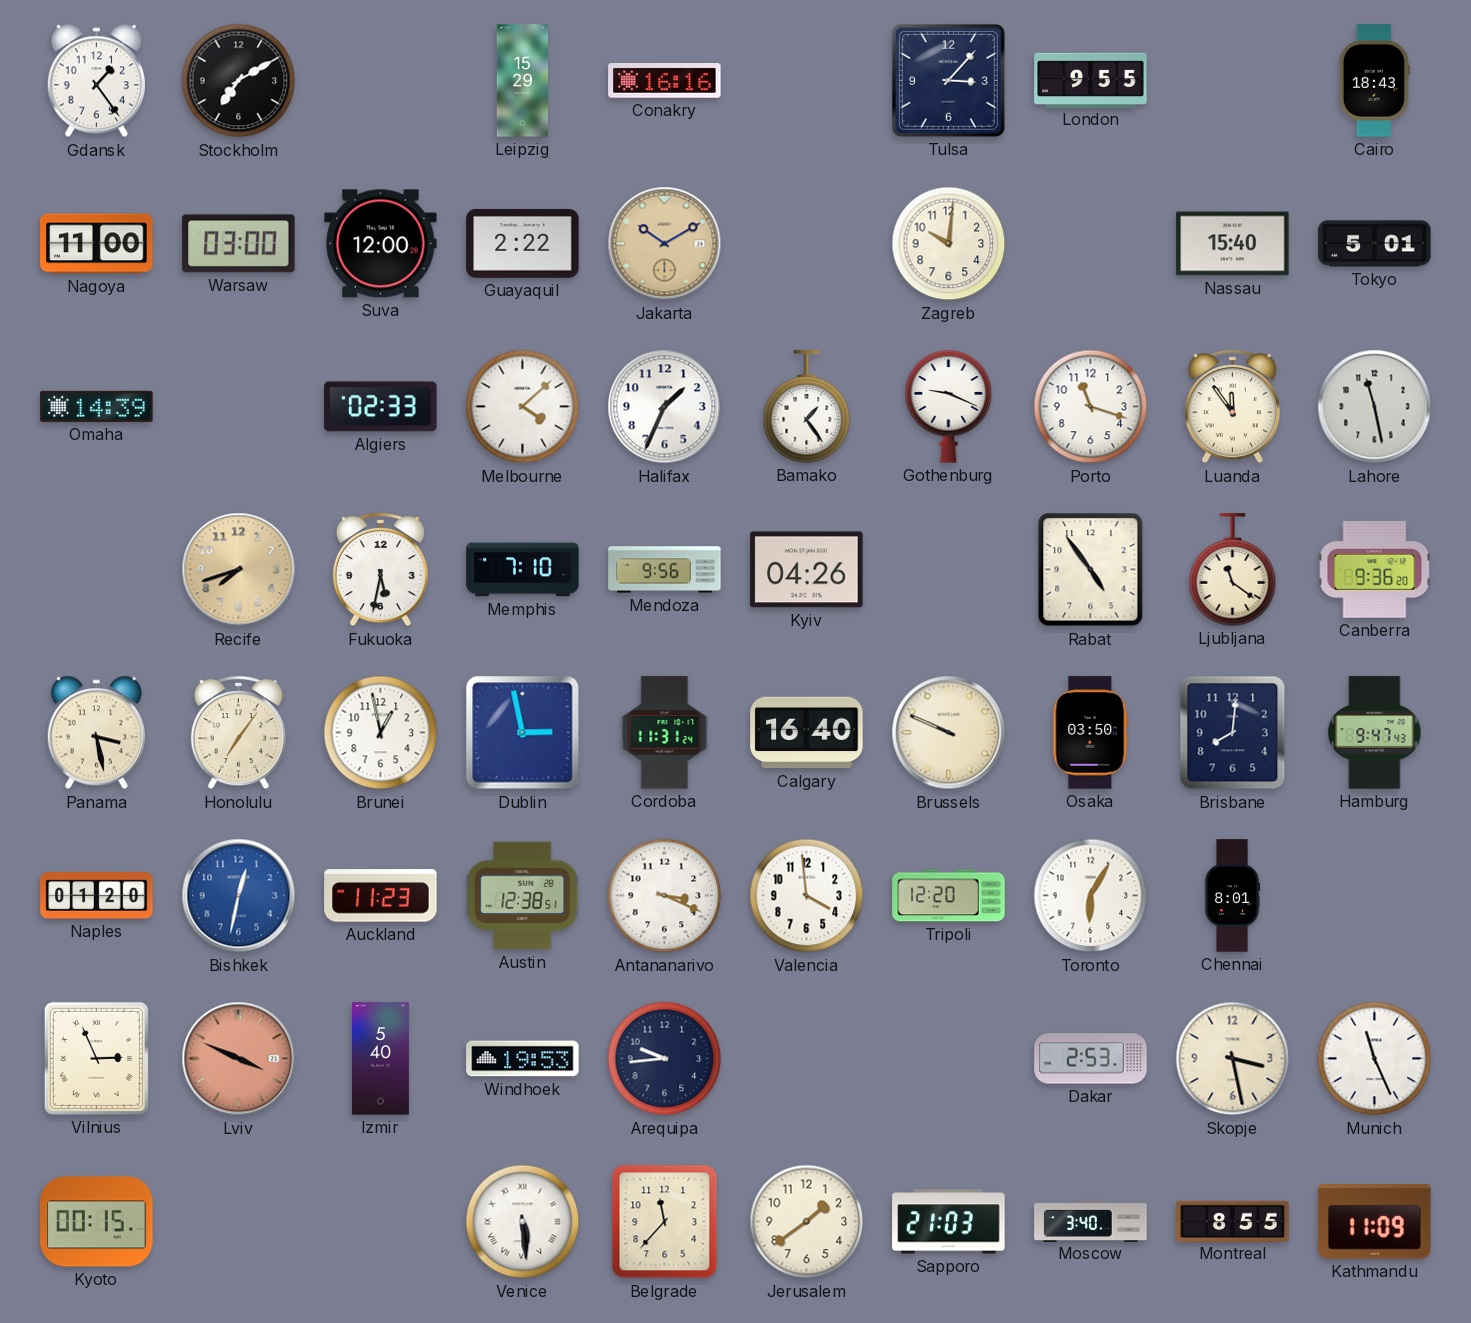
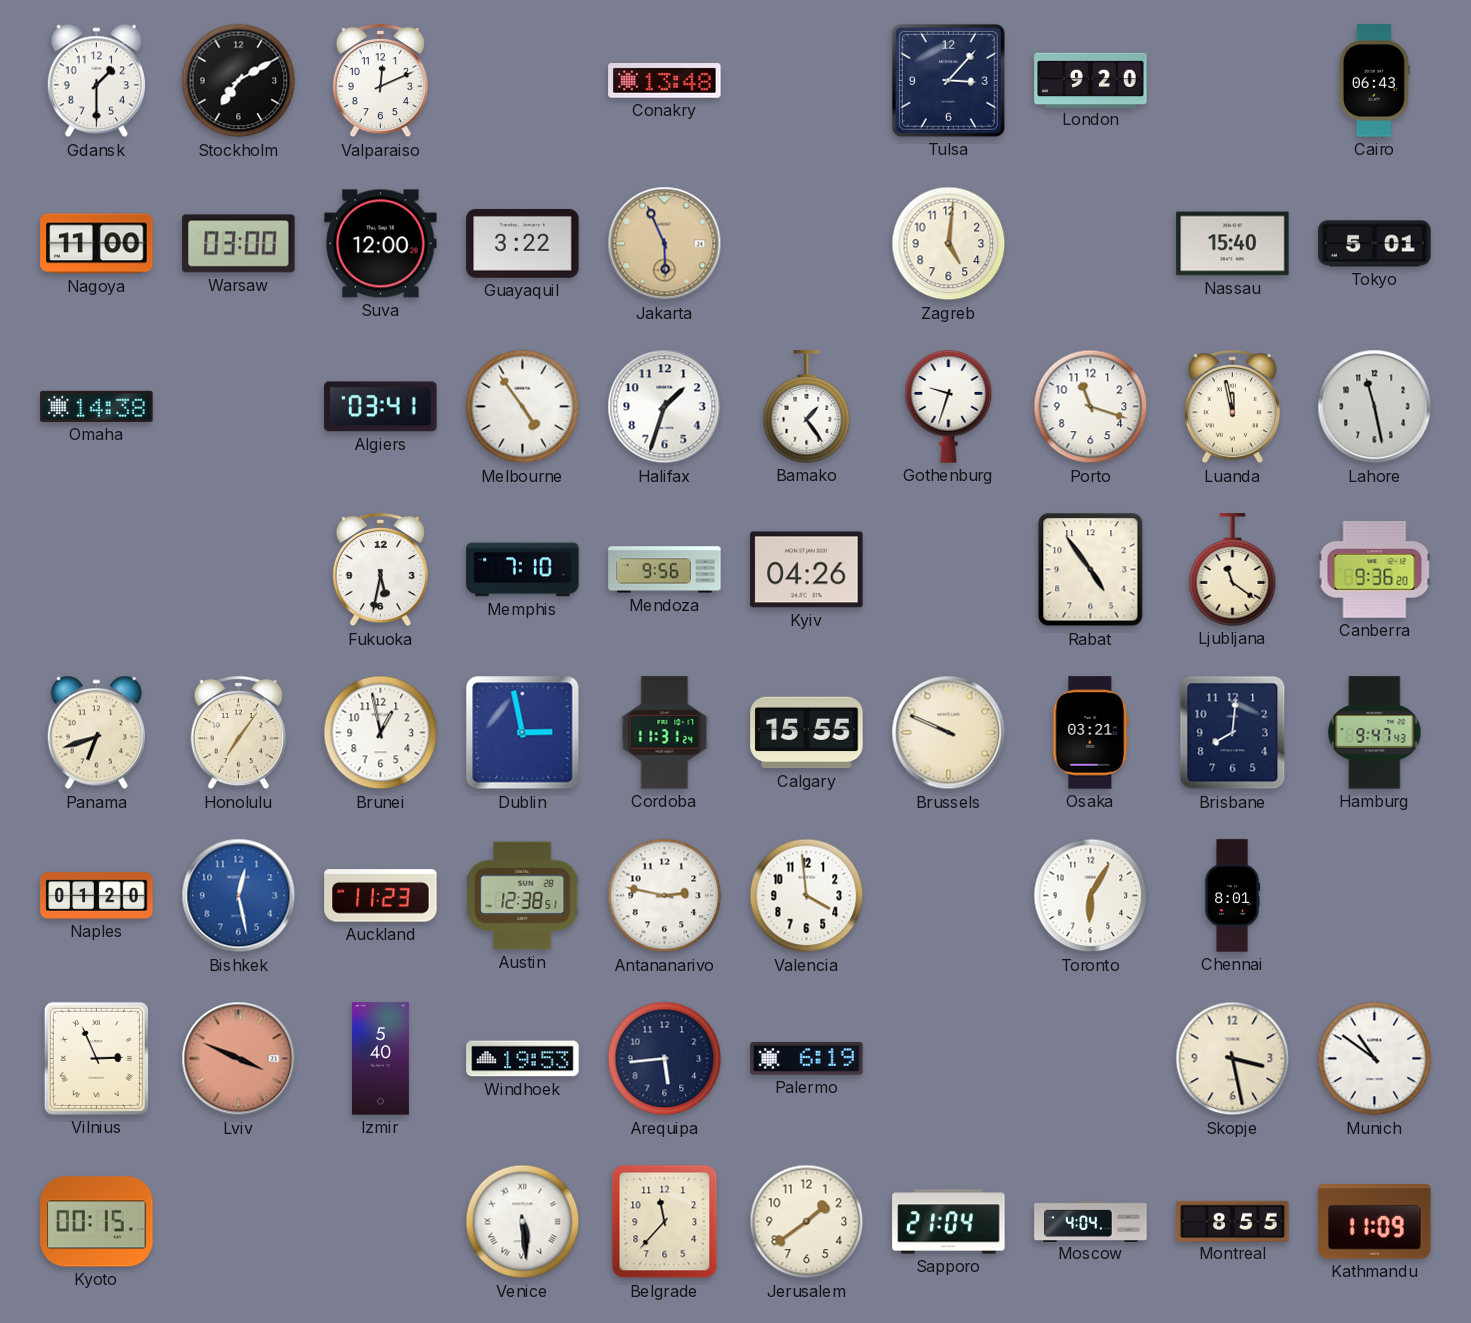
Gdansk: 1:24 -> 1:30
Valparaiso: none -> 12:11
Leipzig: 15:29 -> none
Conakry: 16:16 -> 13:48
London: 9:55 -> 9:20
Cairo: 18:43 -> 06:43
Guayaquil: 2:22 -> 3:22
Jakarta: 10:10 -> 5:56
Zagreb: 10:01 -> 5:01
Omaha: 14:39 -> 14:38
Algiers: 02:33 -> 03:41
Melbourne: 4:08 -> 4:54
Halifax: 1:34 -> 1:33
Gothenburg: 9:19 -> 9:33
Luanda: 11:54 -> 11:58
Recife: 7:42 -> none
Panama: 3:28 -> 6:42
Calgary: 16:40 -> 15:55
Osaka: 03:50 -> 03:21
Bishkek: 12:32 -> 12:28
Antananarivo: 3:19 -> 2:47
Tripoli: 12:20 -> none
Arequipa: 9:44 -> 5:44
Palermo: none -> 6:19
Dakar: 2:53 -> none
Munich: 11:26 -> 10:51
Sapporo: 21:03 -> 21:04
Moscow: 3:40 -> 4:04
